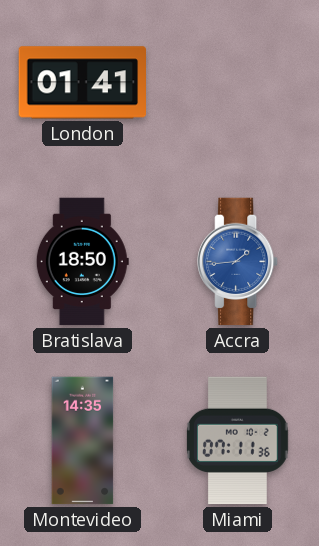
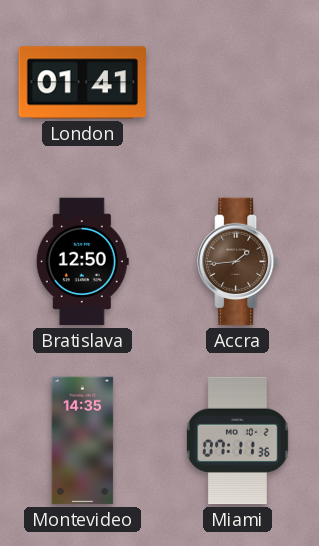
Bratislava: 18:50 -> 12:50
Accra dial: blue -> brown
